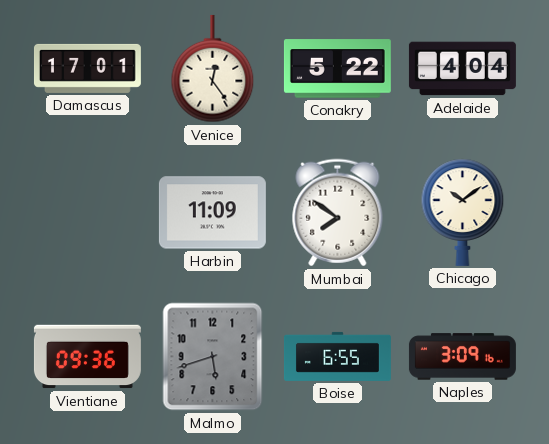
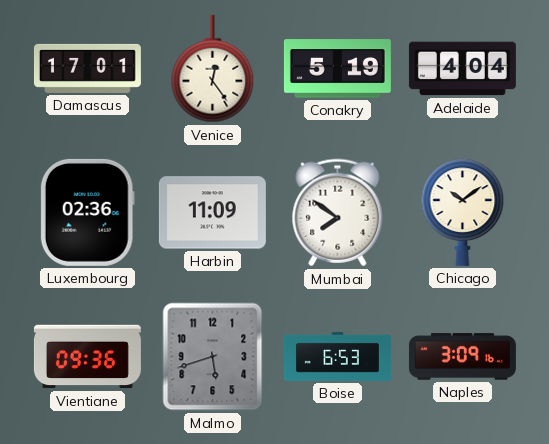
Conakry: 5:22 -> 5:19
Luxembourg: none -> 02:36
Boise: 6:55 -> 6:53
